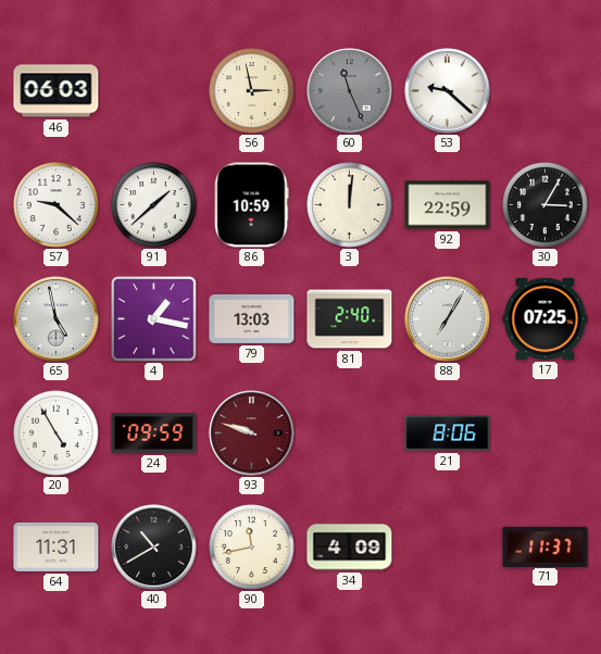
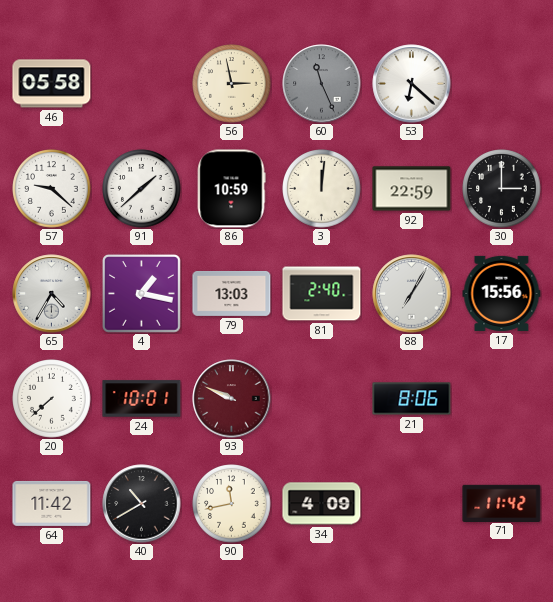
46: 06:03 -> 05:58
53: 9:22 -> 6:22
30: 3:05 -> 3:00
65: 4:58 -> 4:35
17: 07:25 -> 15:56
20: 4:55 -> 7:38
24: 09:59 -> 10:01
93: 9:48 -> 9:49
64: 11:31 -> 11:42
71: 11:37 -> 11:42
